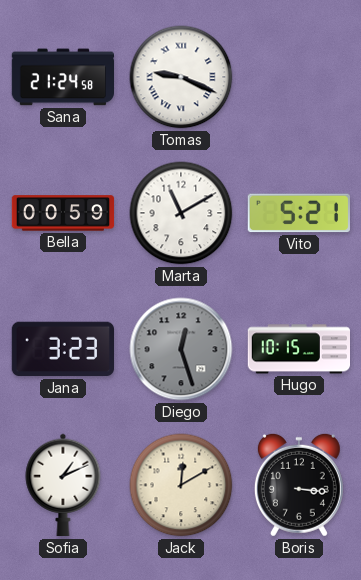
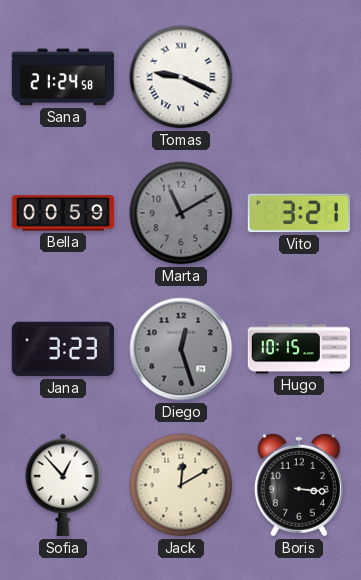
Marta dial: white -> grey
Vito: 5:21 -> 3:21
Sofia: 1:11 -> 12:53
